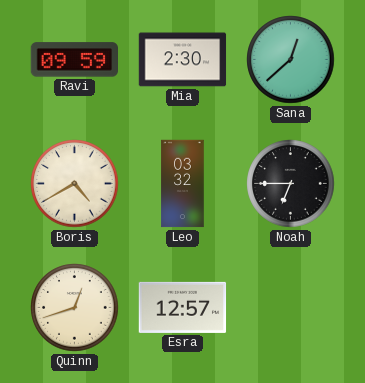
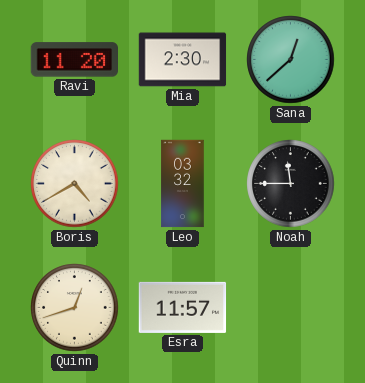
Ravi: 09:59 -> 11:20
Noah: 6:45 -> 11:45
Esra: 12:57 -> 11:57
